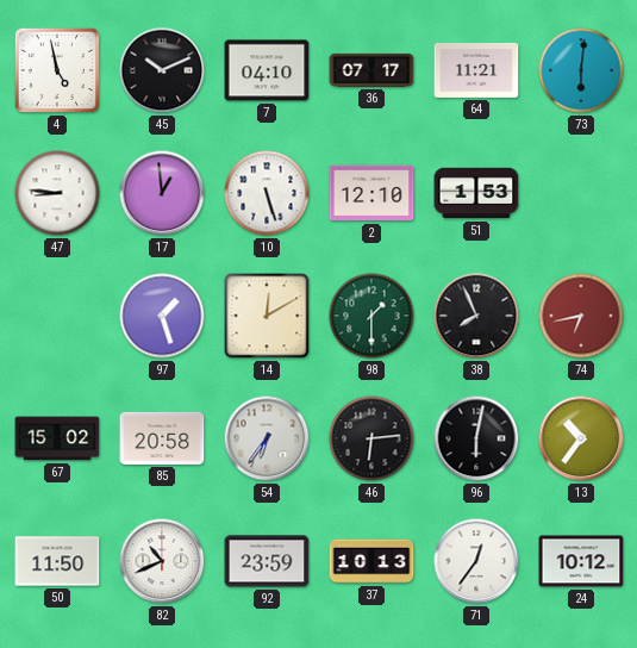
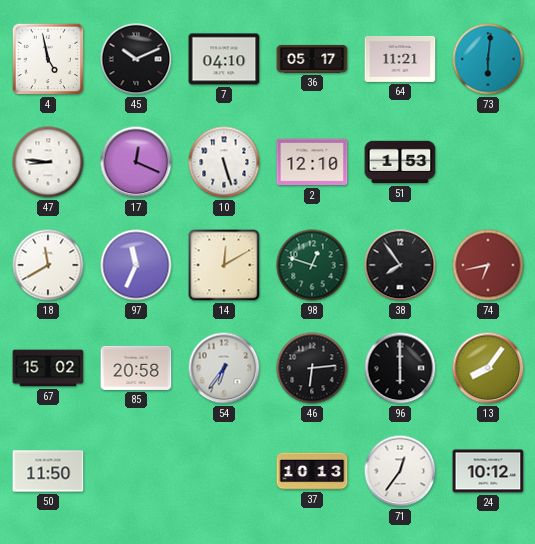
36: 07:17 -> 05:17
17: 12:59 -> 12:19
18: none -> 11:40
97: 1:27 -> 11:34
98: 1:30 -> 12:48
38: 7:56 -> 7:54
96: 6:02 -> 6:00
13: 10:36 -> 8:06
82: 10:41 -> none
92: 23:59 -> none
